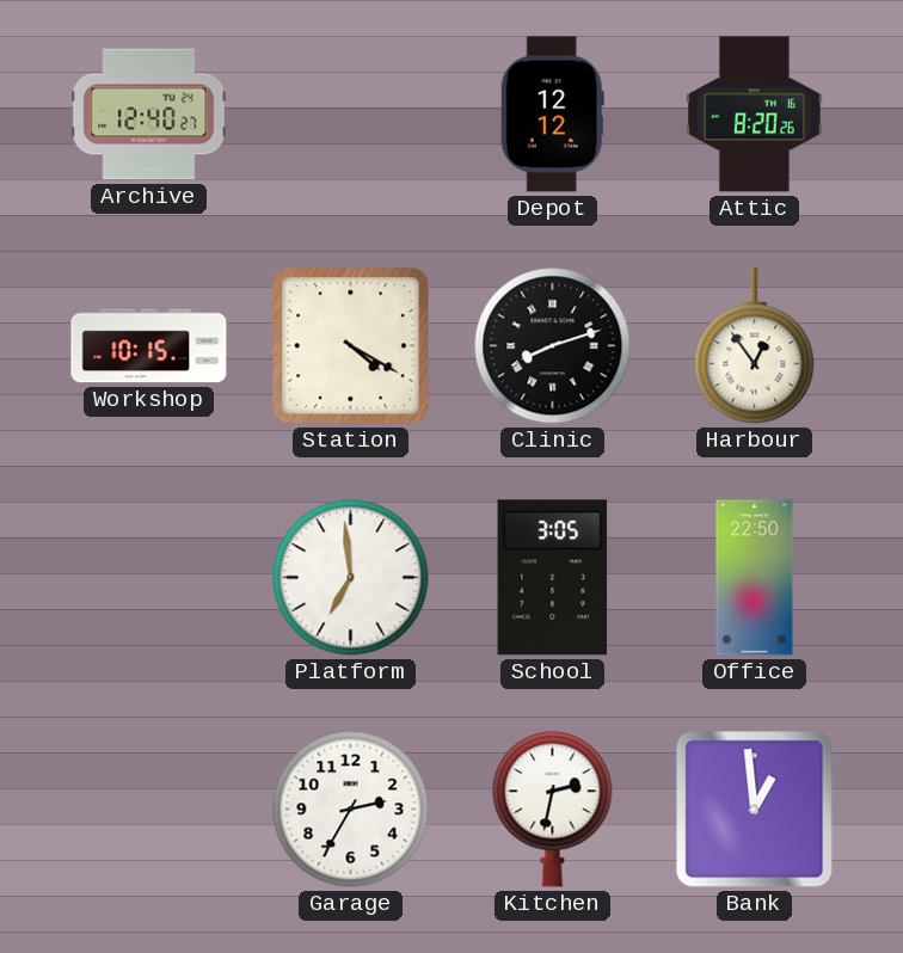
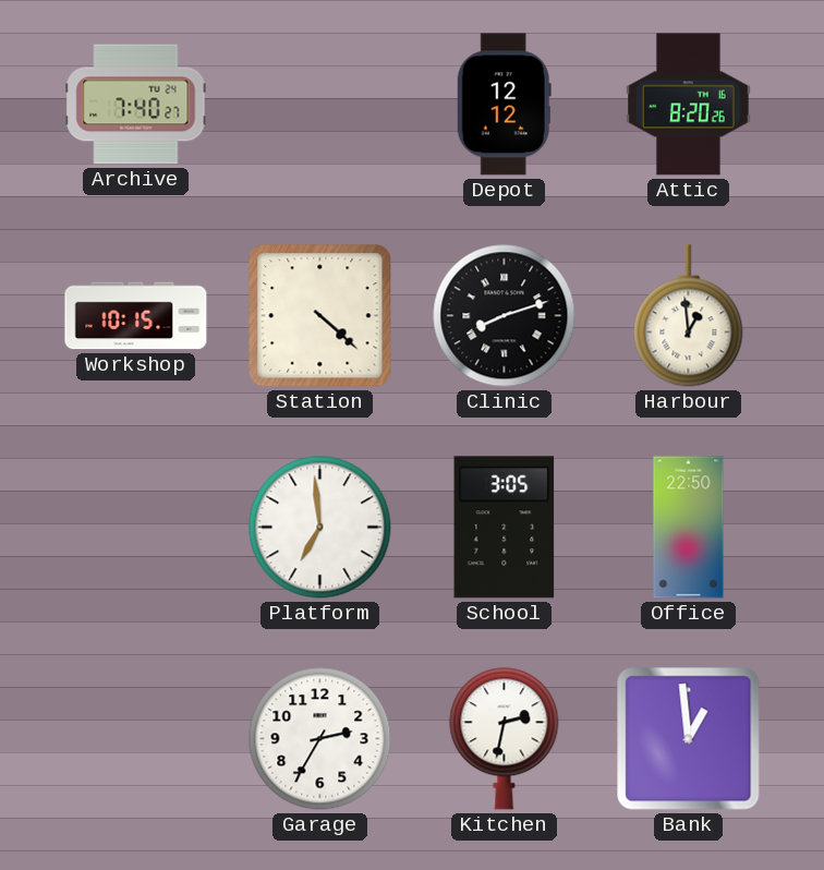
Archive: 12:40 -> 7:40
Station: 4:20 -> 4:22
Harbour: 12:54 -> 12:59
